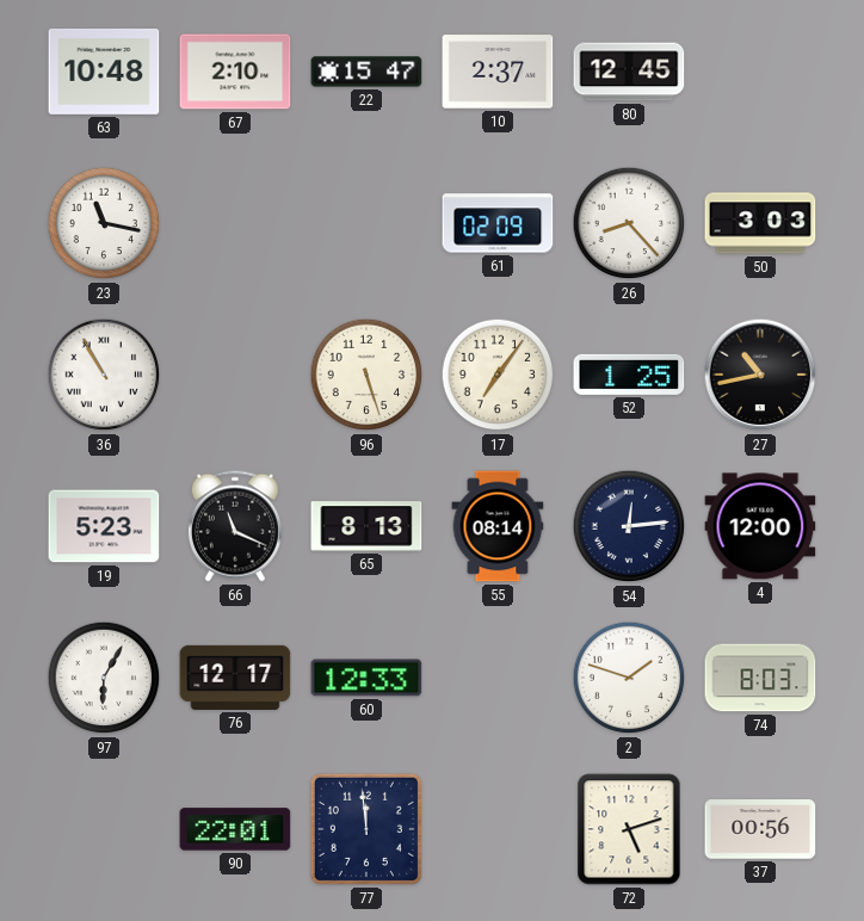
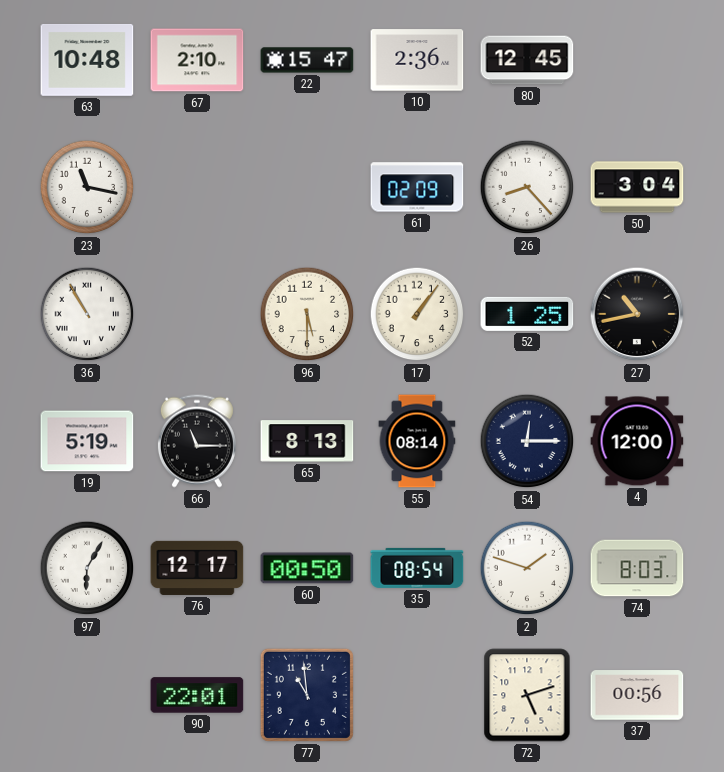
10: 2:37 -> 2:36
50: 3:03 -> 3:04
96: 5:27 -> 5:30
17: 7:06 -> 1:06
19: 5:23 -> 5:19
66: 11:19 -> 11:15
54: 12:14 -> 12:15
60: 12:33 -> 00:50
35: none -> 08:54
77: 11:59 -> 10:59
